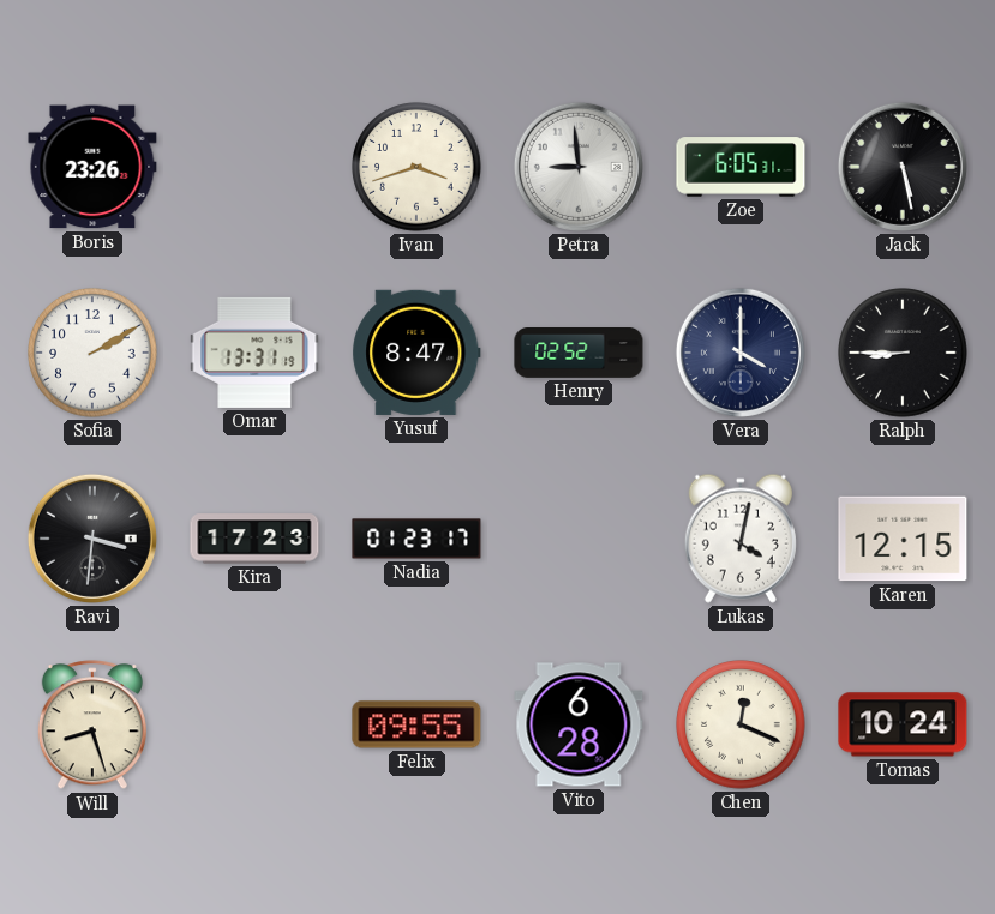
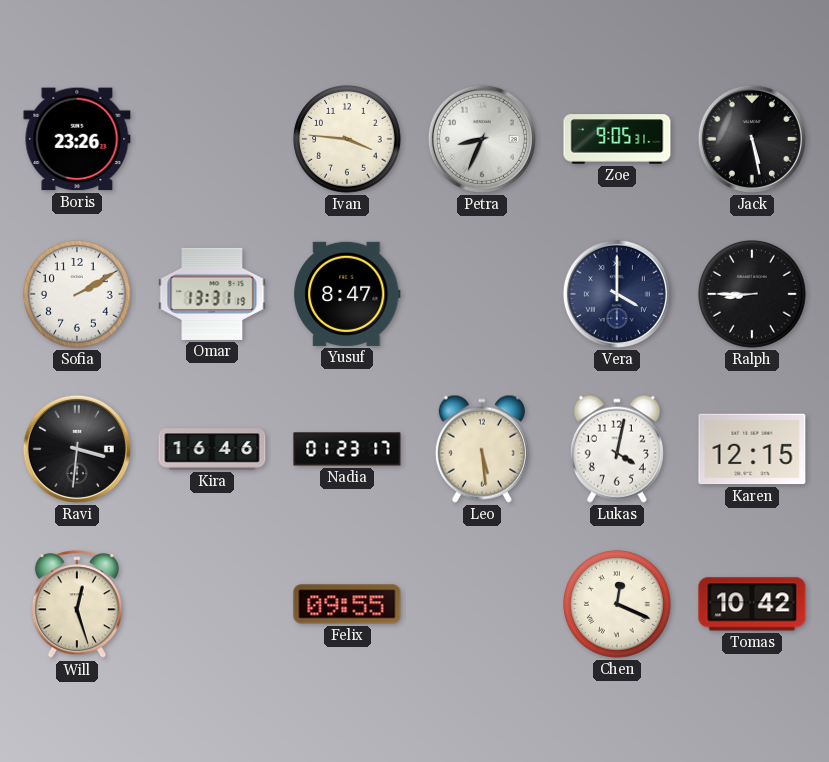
Ivan: 3:42 -> 3:46
Petra: 8:59 -> 8:34
Zoe: 6:05 -> 9:05
Henry: 02:52 -> none
Kira: 17:23 -> 16:46
Leo: none -> 5:29
Will: 8:27 -> 12:27
Vito: 6:28 -> none
Tomas: 10:24 -> 10:42
